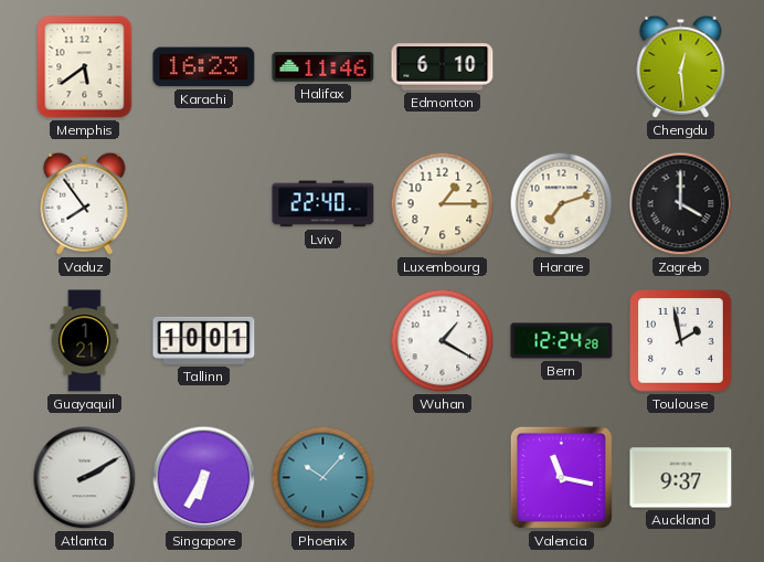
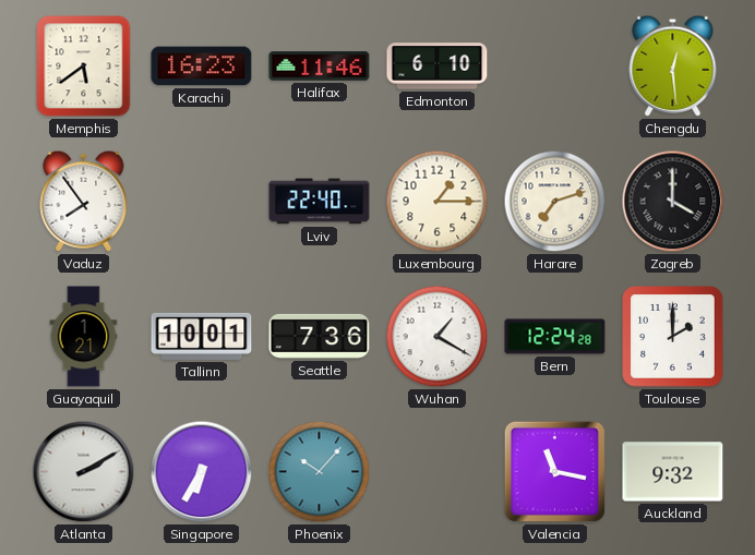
Seattle: none -> 7:36
Toulouse: 1:58 -> 2:00
Auckland: 9:37 -> 9:32
